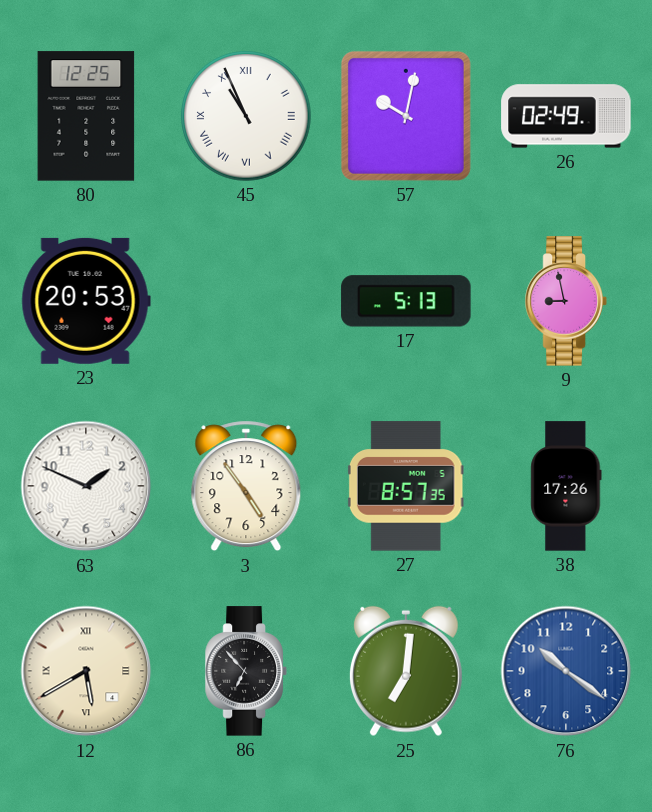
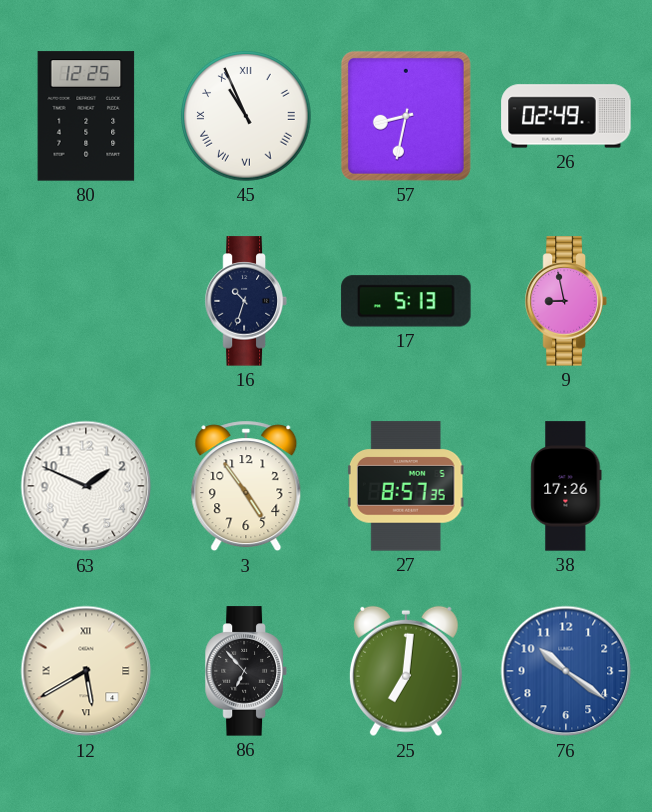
57: 10:02 -> 8:32
23: 20:53 -> none
16: none -> 10:33
